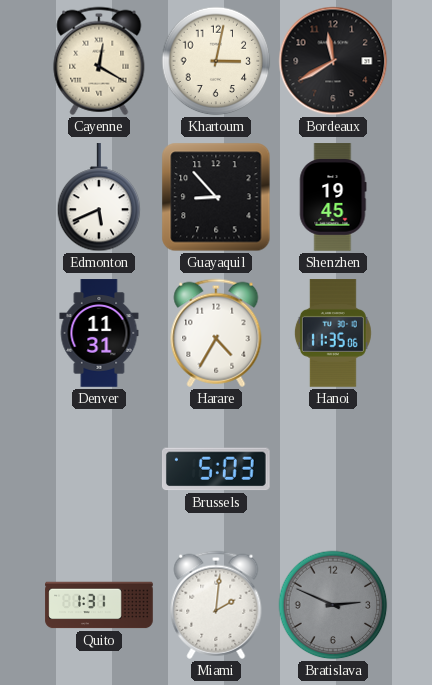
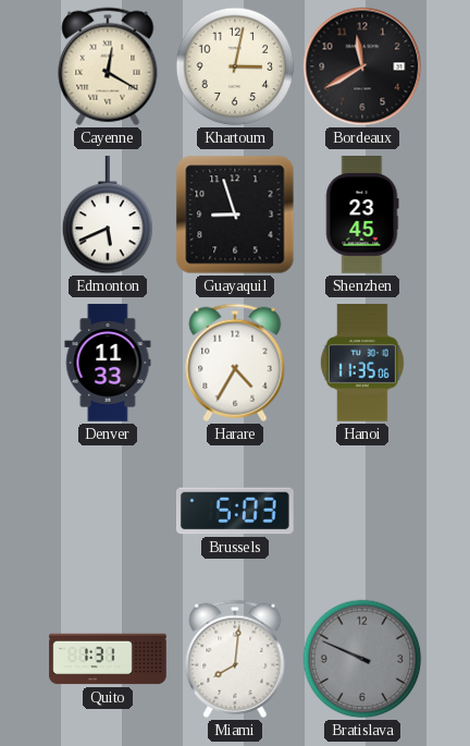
Guayaquil: 8:53 -> 8:57
Shenzhen: 19:45 -> 23:45
Denver: 11:31 -> 11:33
Miami: 2:01 -> 8:01
Bratislava: 2:49 -> 9:49
